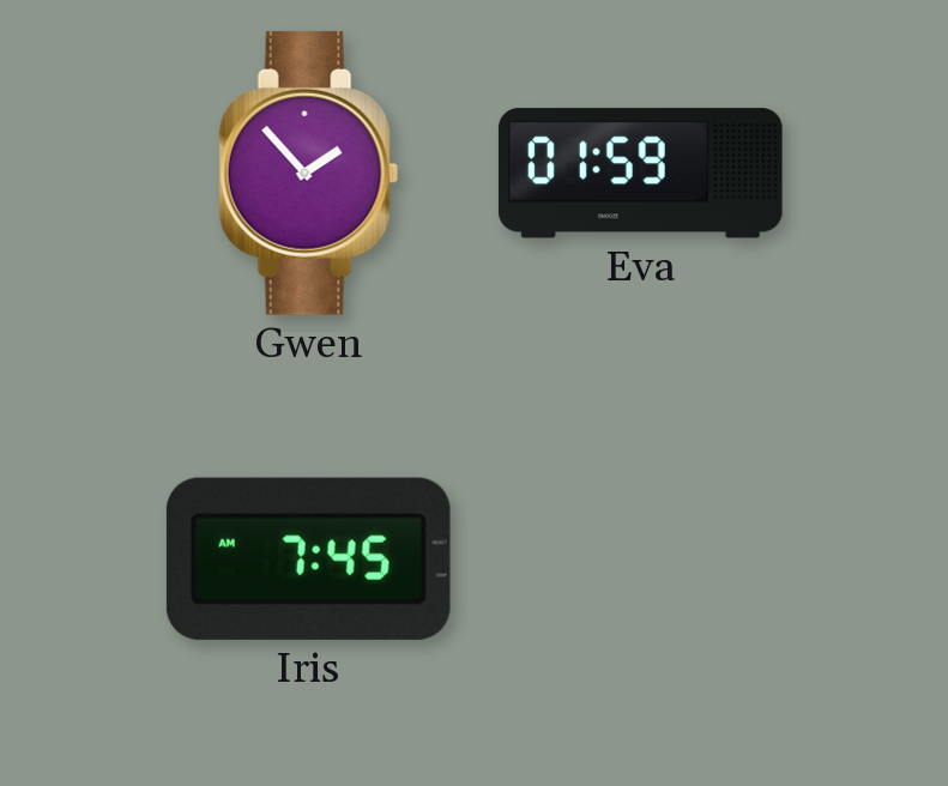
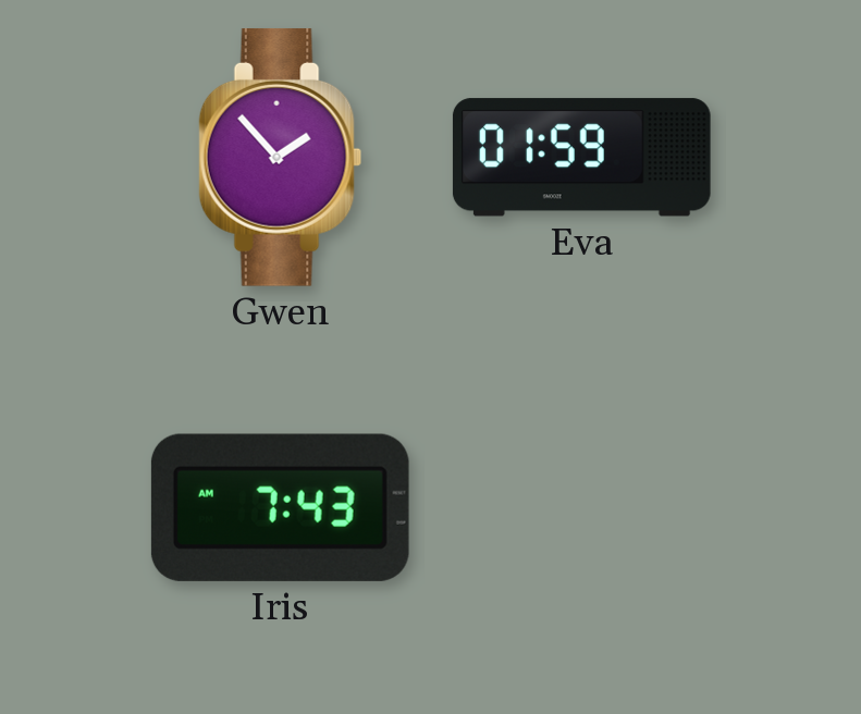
Iris: 7:45 -> 7:43
